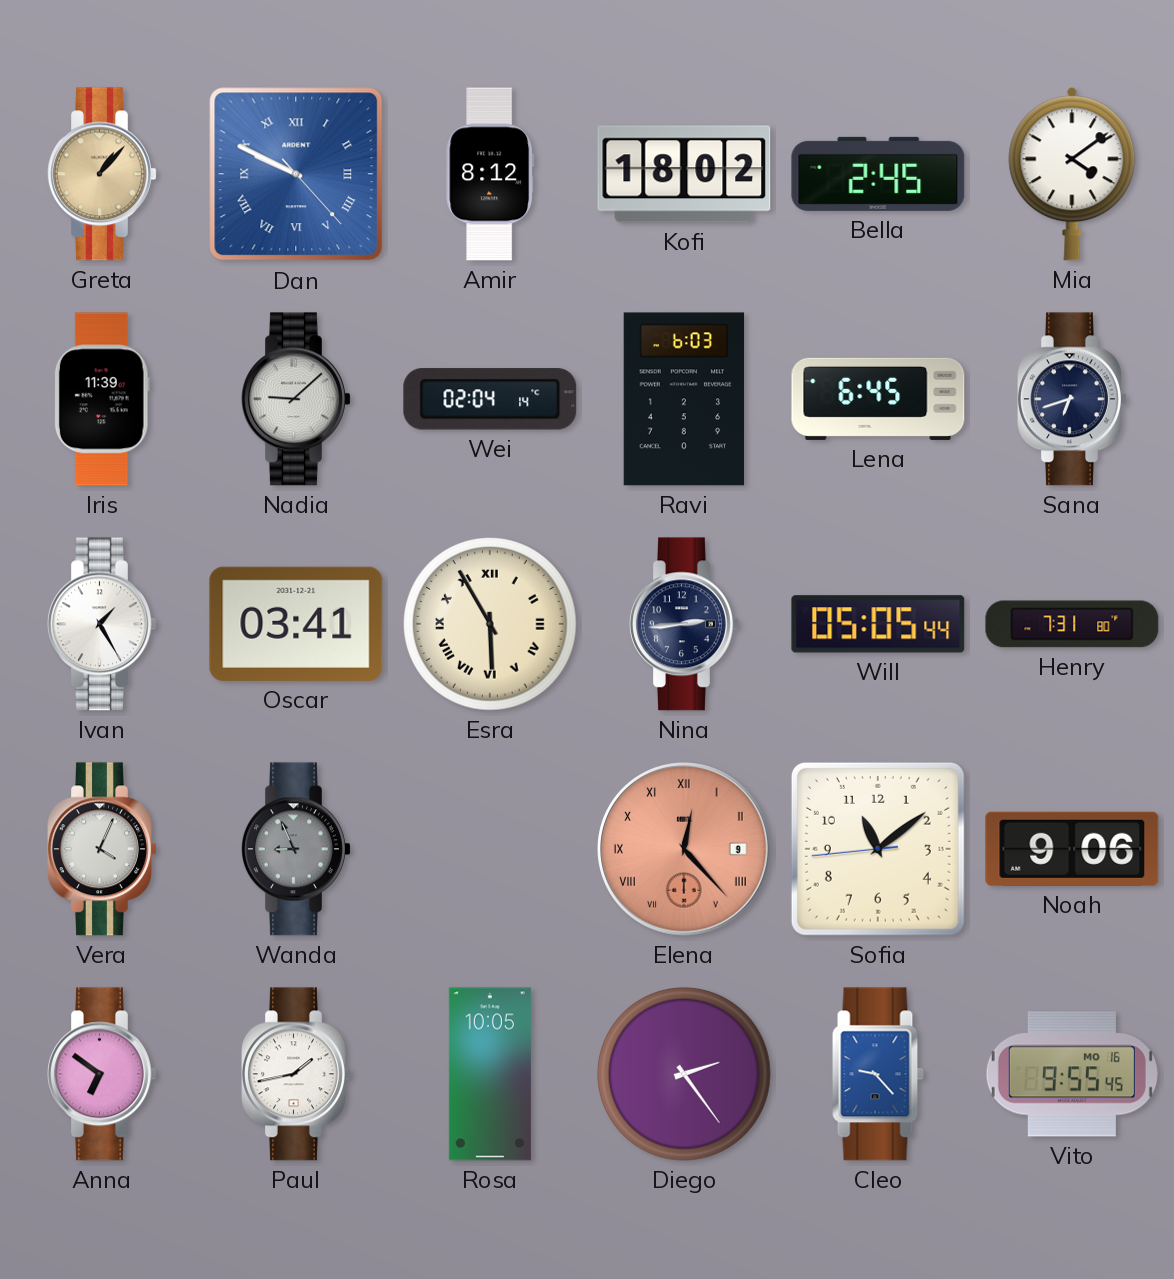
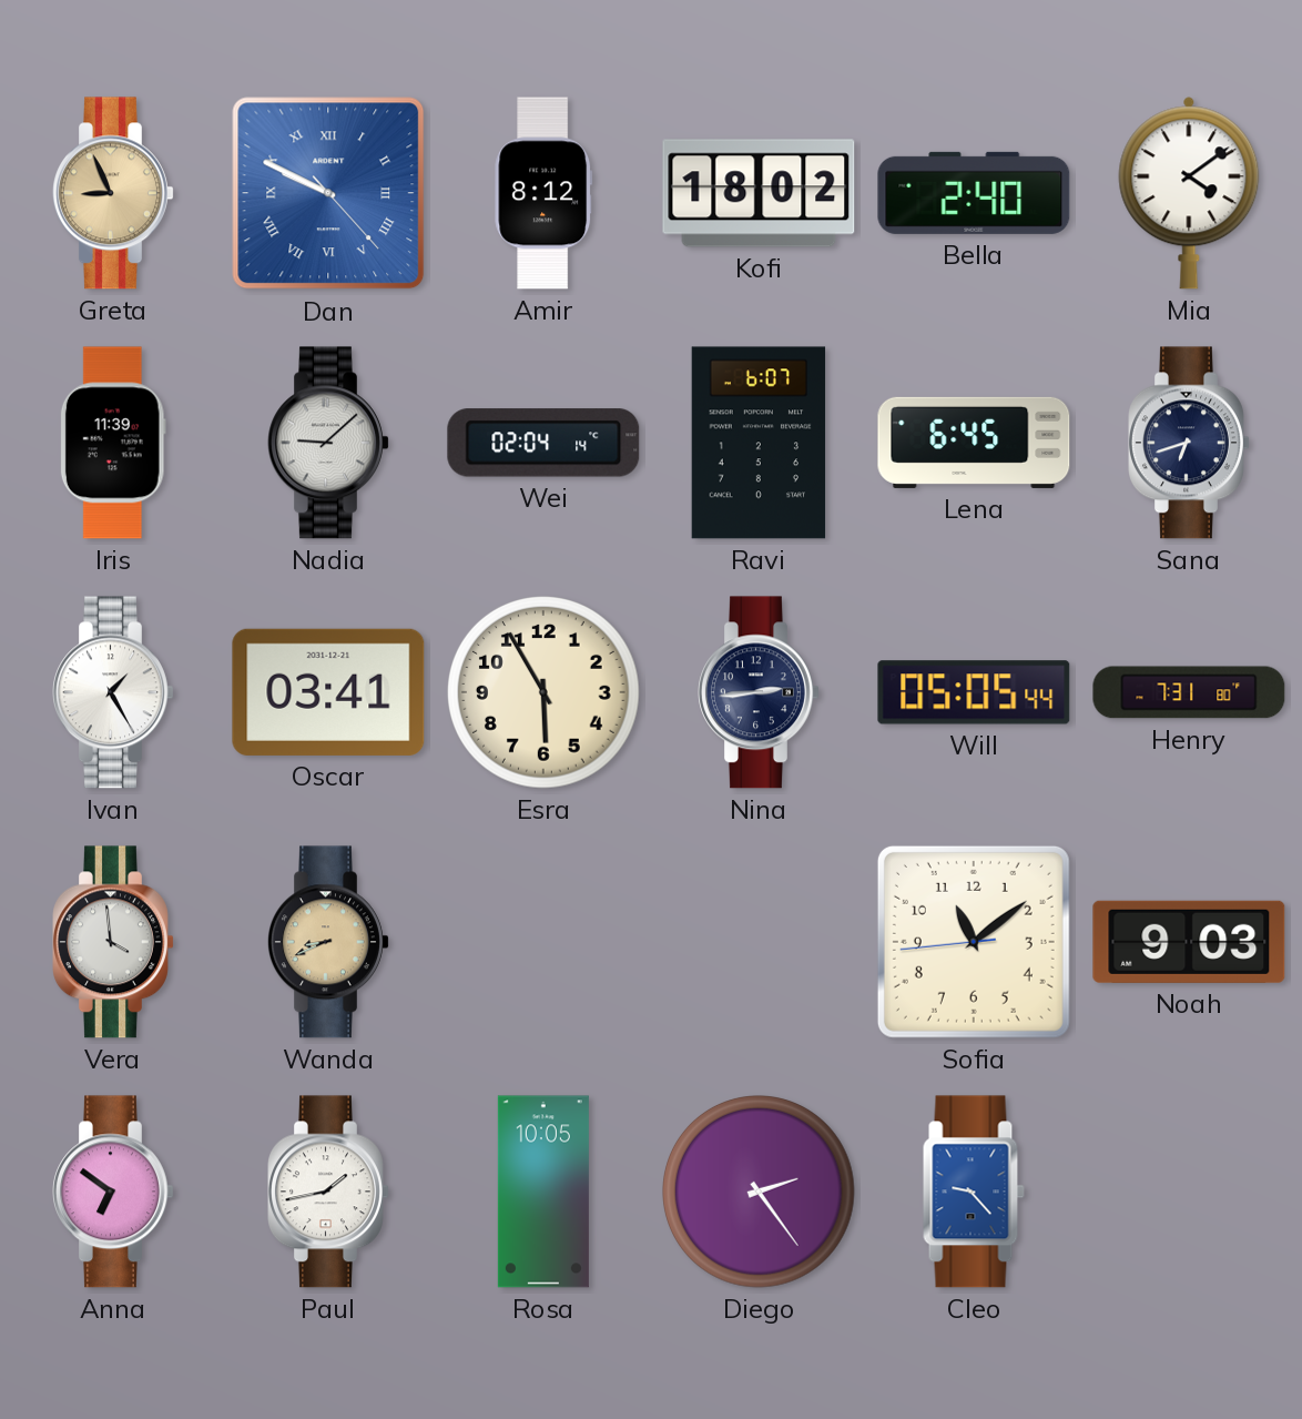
Greta: 1:07 -> 8:56
Bella: 2:45 -> 2:40
Ravi: 6:03 -> 6:07
Esra numerals: Roman -> Arabic
Vera: 4:04 -> 3:59
Wanda: 8:56 -> 8:41
Wanda dial: grey -> champagne
Elena: 12:23 -> none
Noah: 9:06 -> 9:03
Vito: 9:55 -> none
